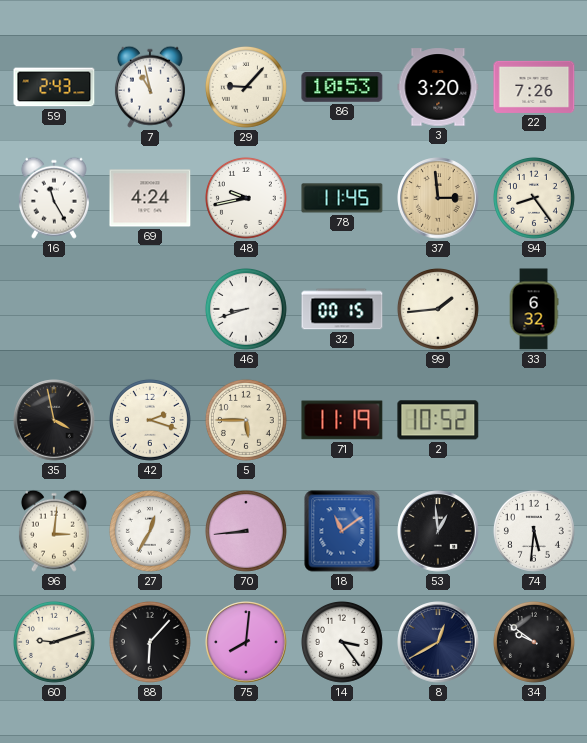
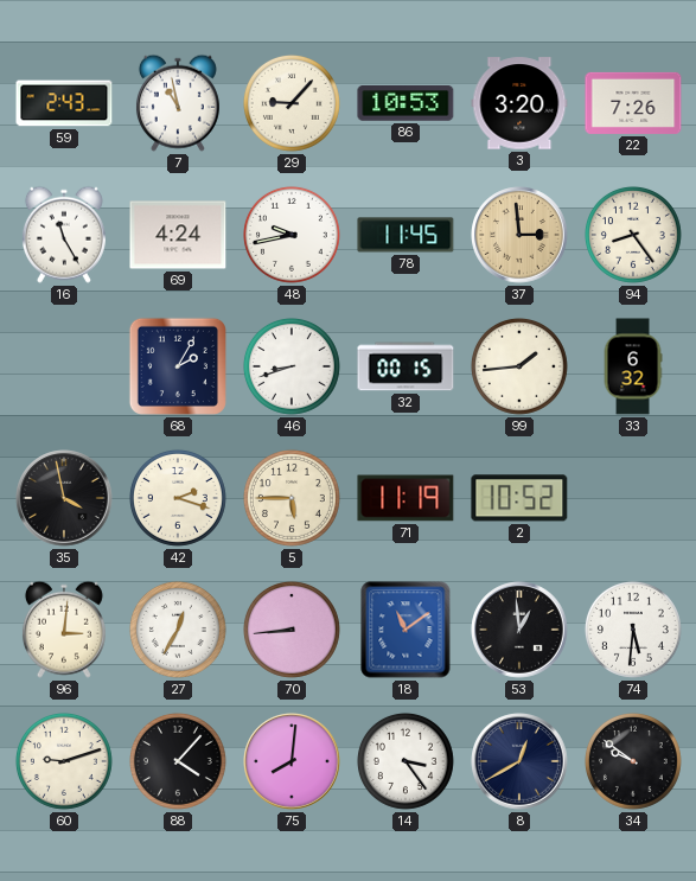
68: none -> 2:05
88: 6:07 -> 4:07
